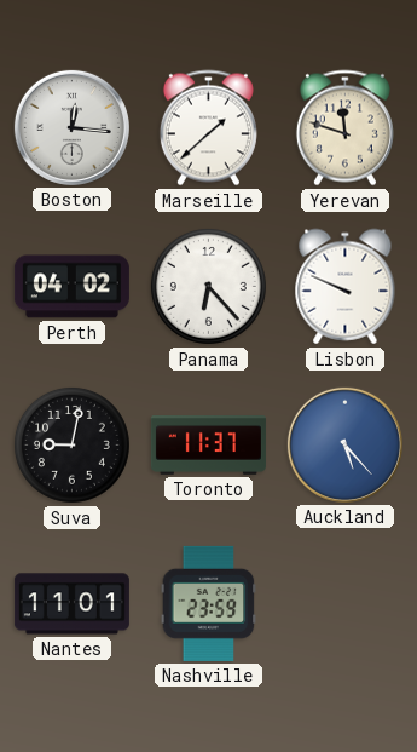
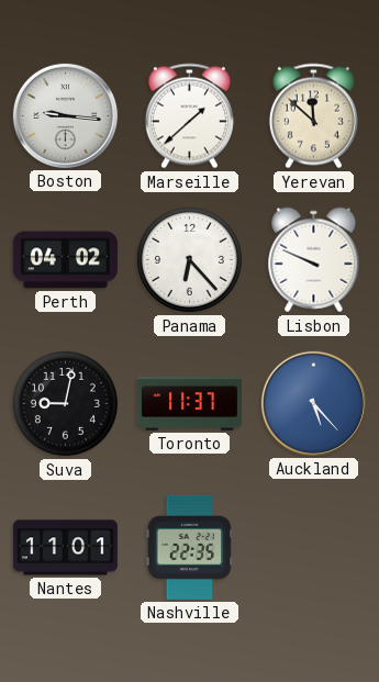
Boston: 12:16 -> 9:16
Yerevan: 11:48 -> 11:52
Nashville: 23:59 -> 22:35
